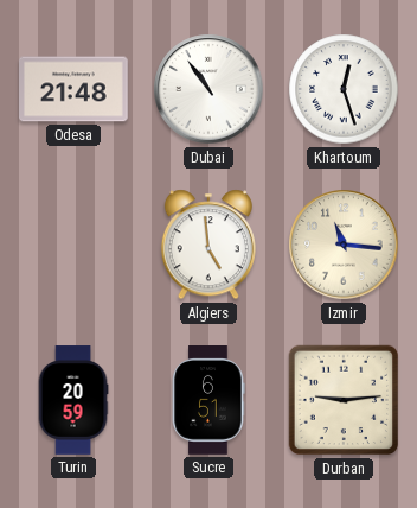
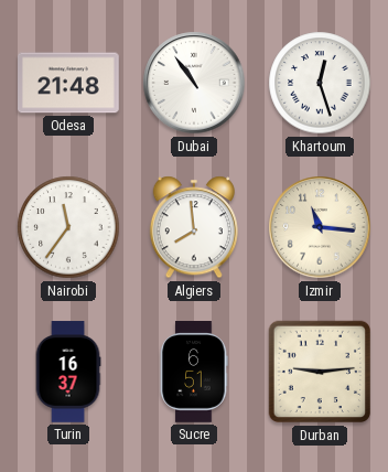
Nairobi: none -> 11:36
Algiers: 4:59 -> 7:59
Turin: 20:59 -> 16:37
